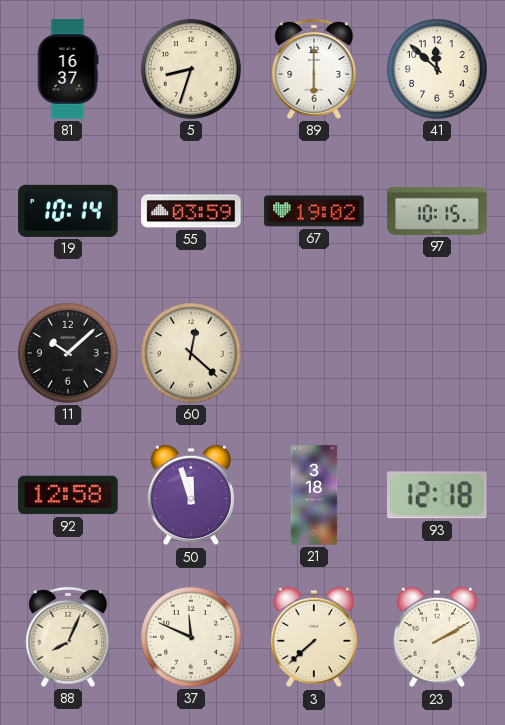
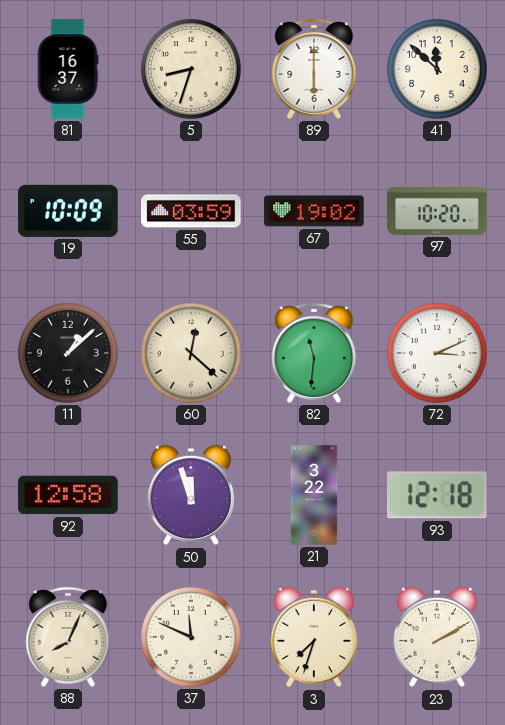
19: 10:14 -> 10:09
97: 10:15 -> 10:20
11: 10:08 -> 1:08
82: none -> 11:31
72: none -> 3:11
21: 3:18 -> 3:22
3: 7:38 -> 7:33
